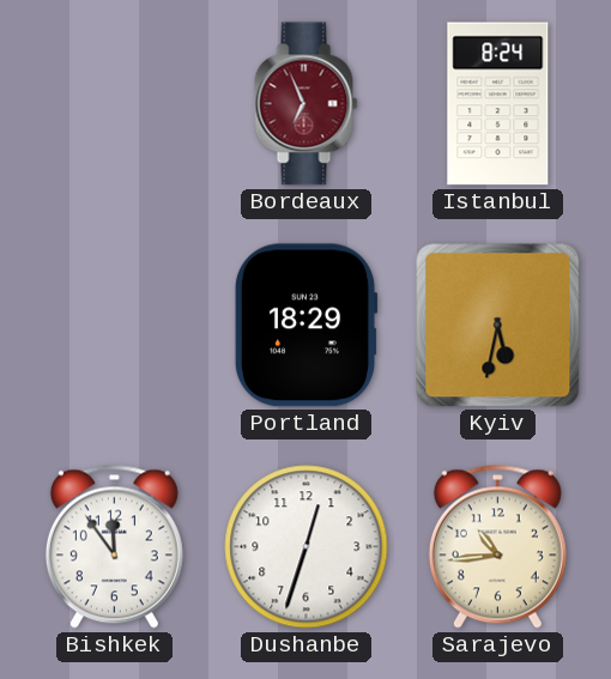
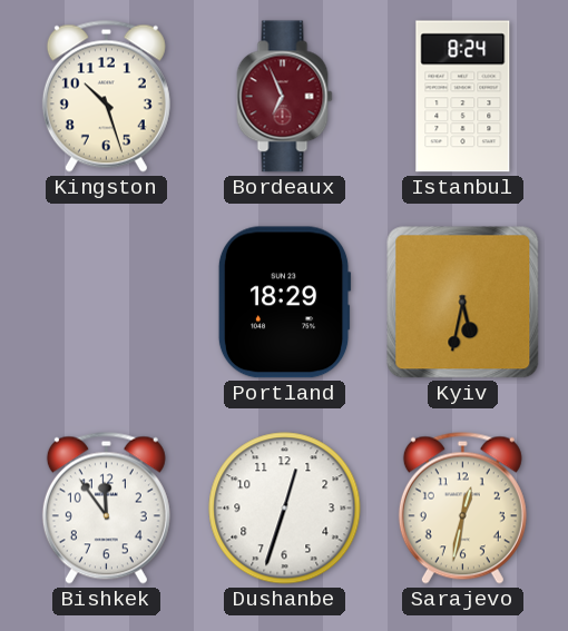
Kingston: none -> 10:27
Sarajevo: 10:44 -> 12:32
